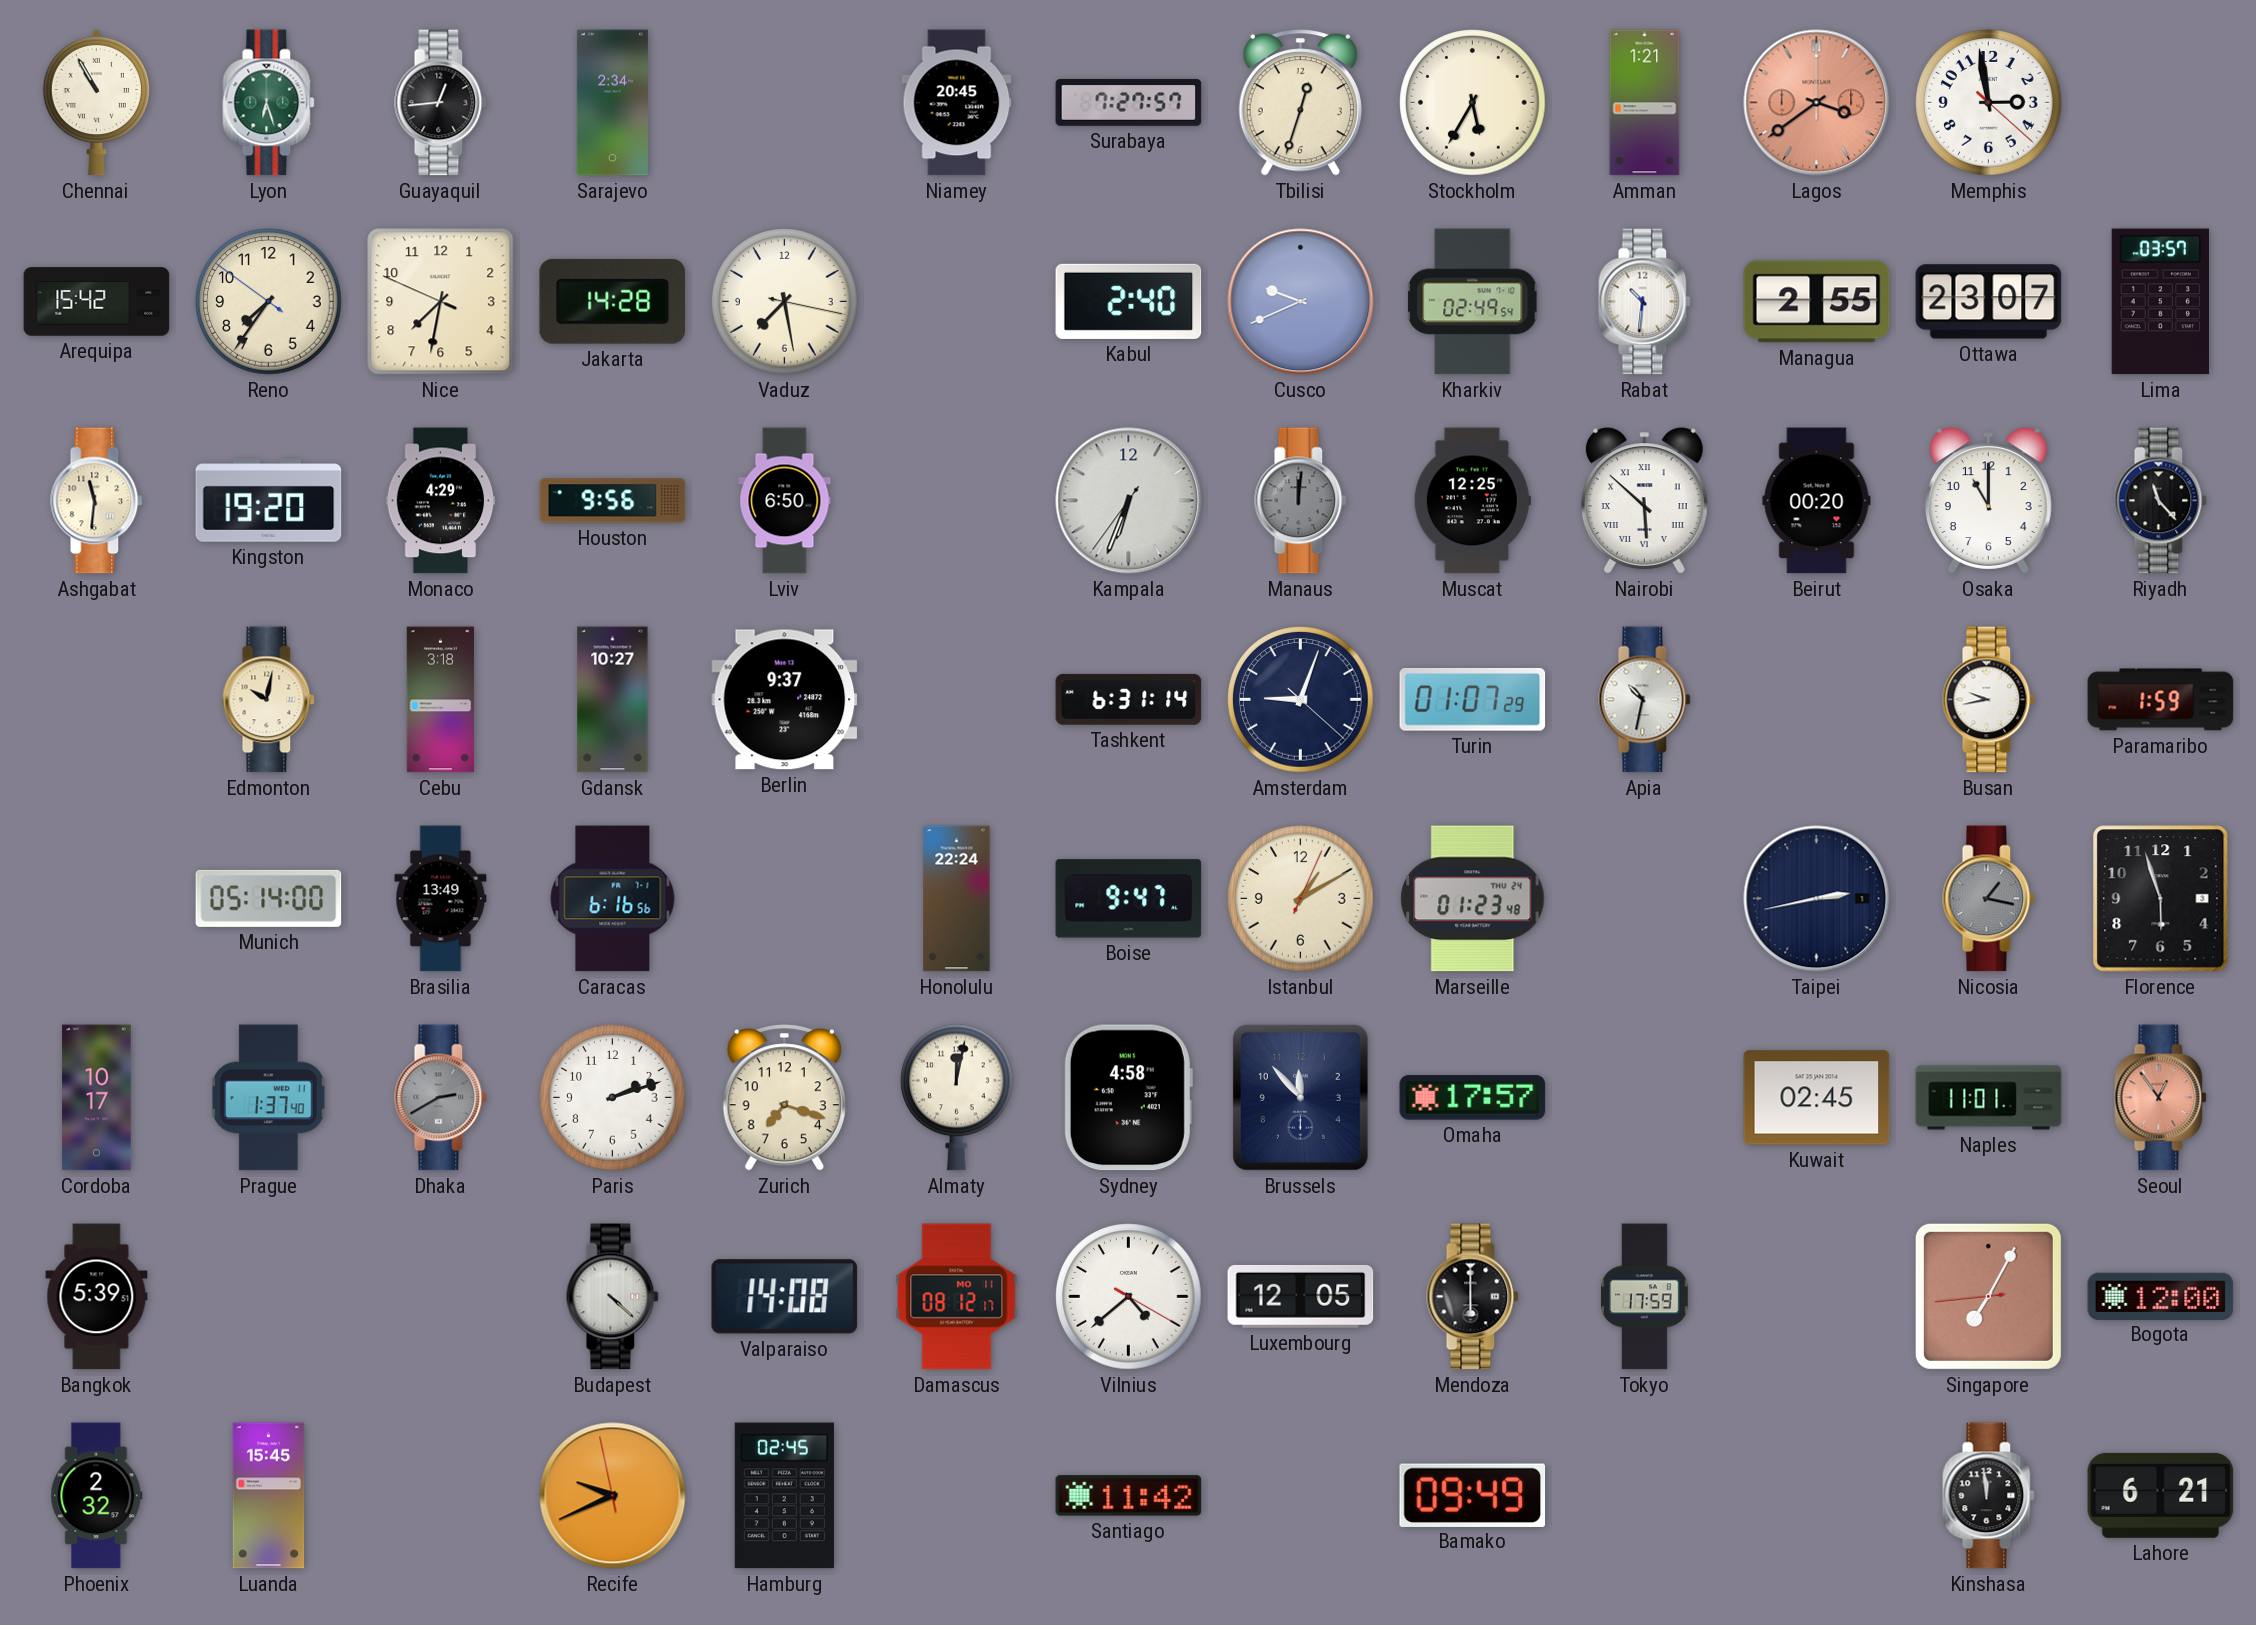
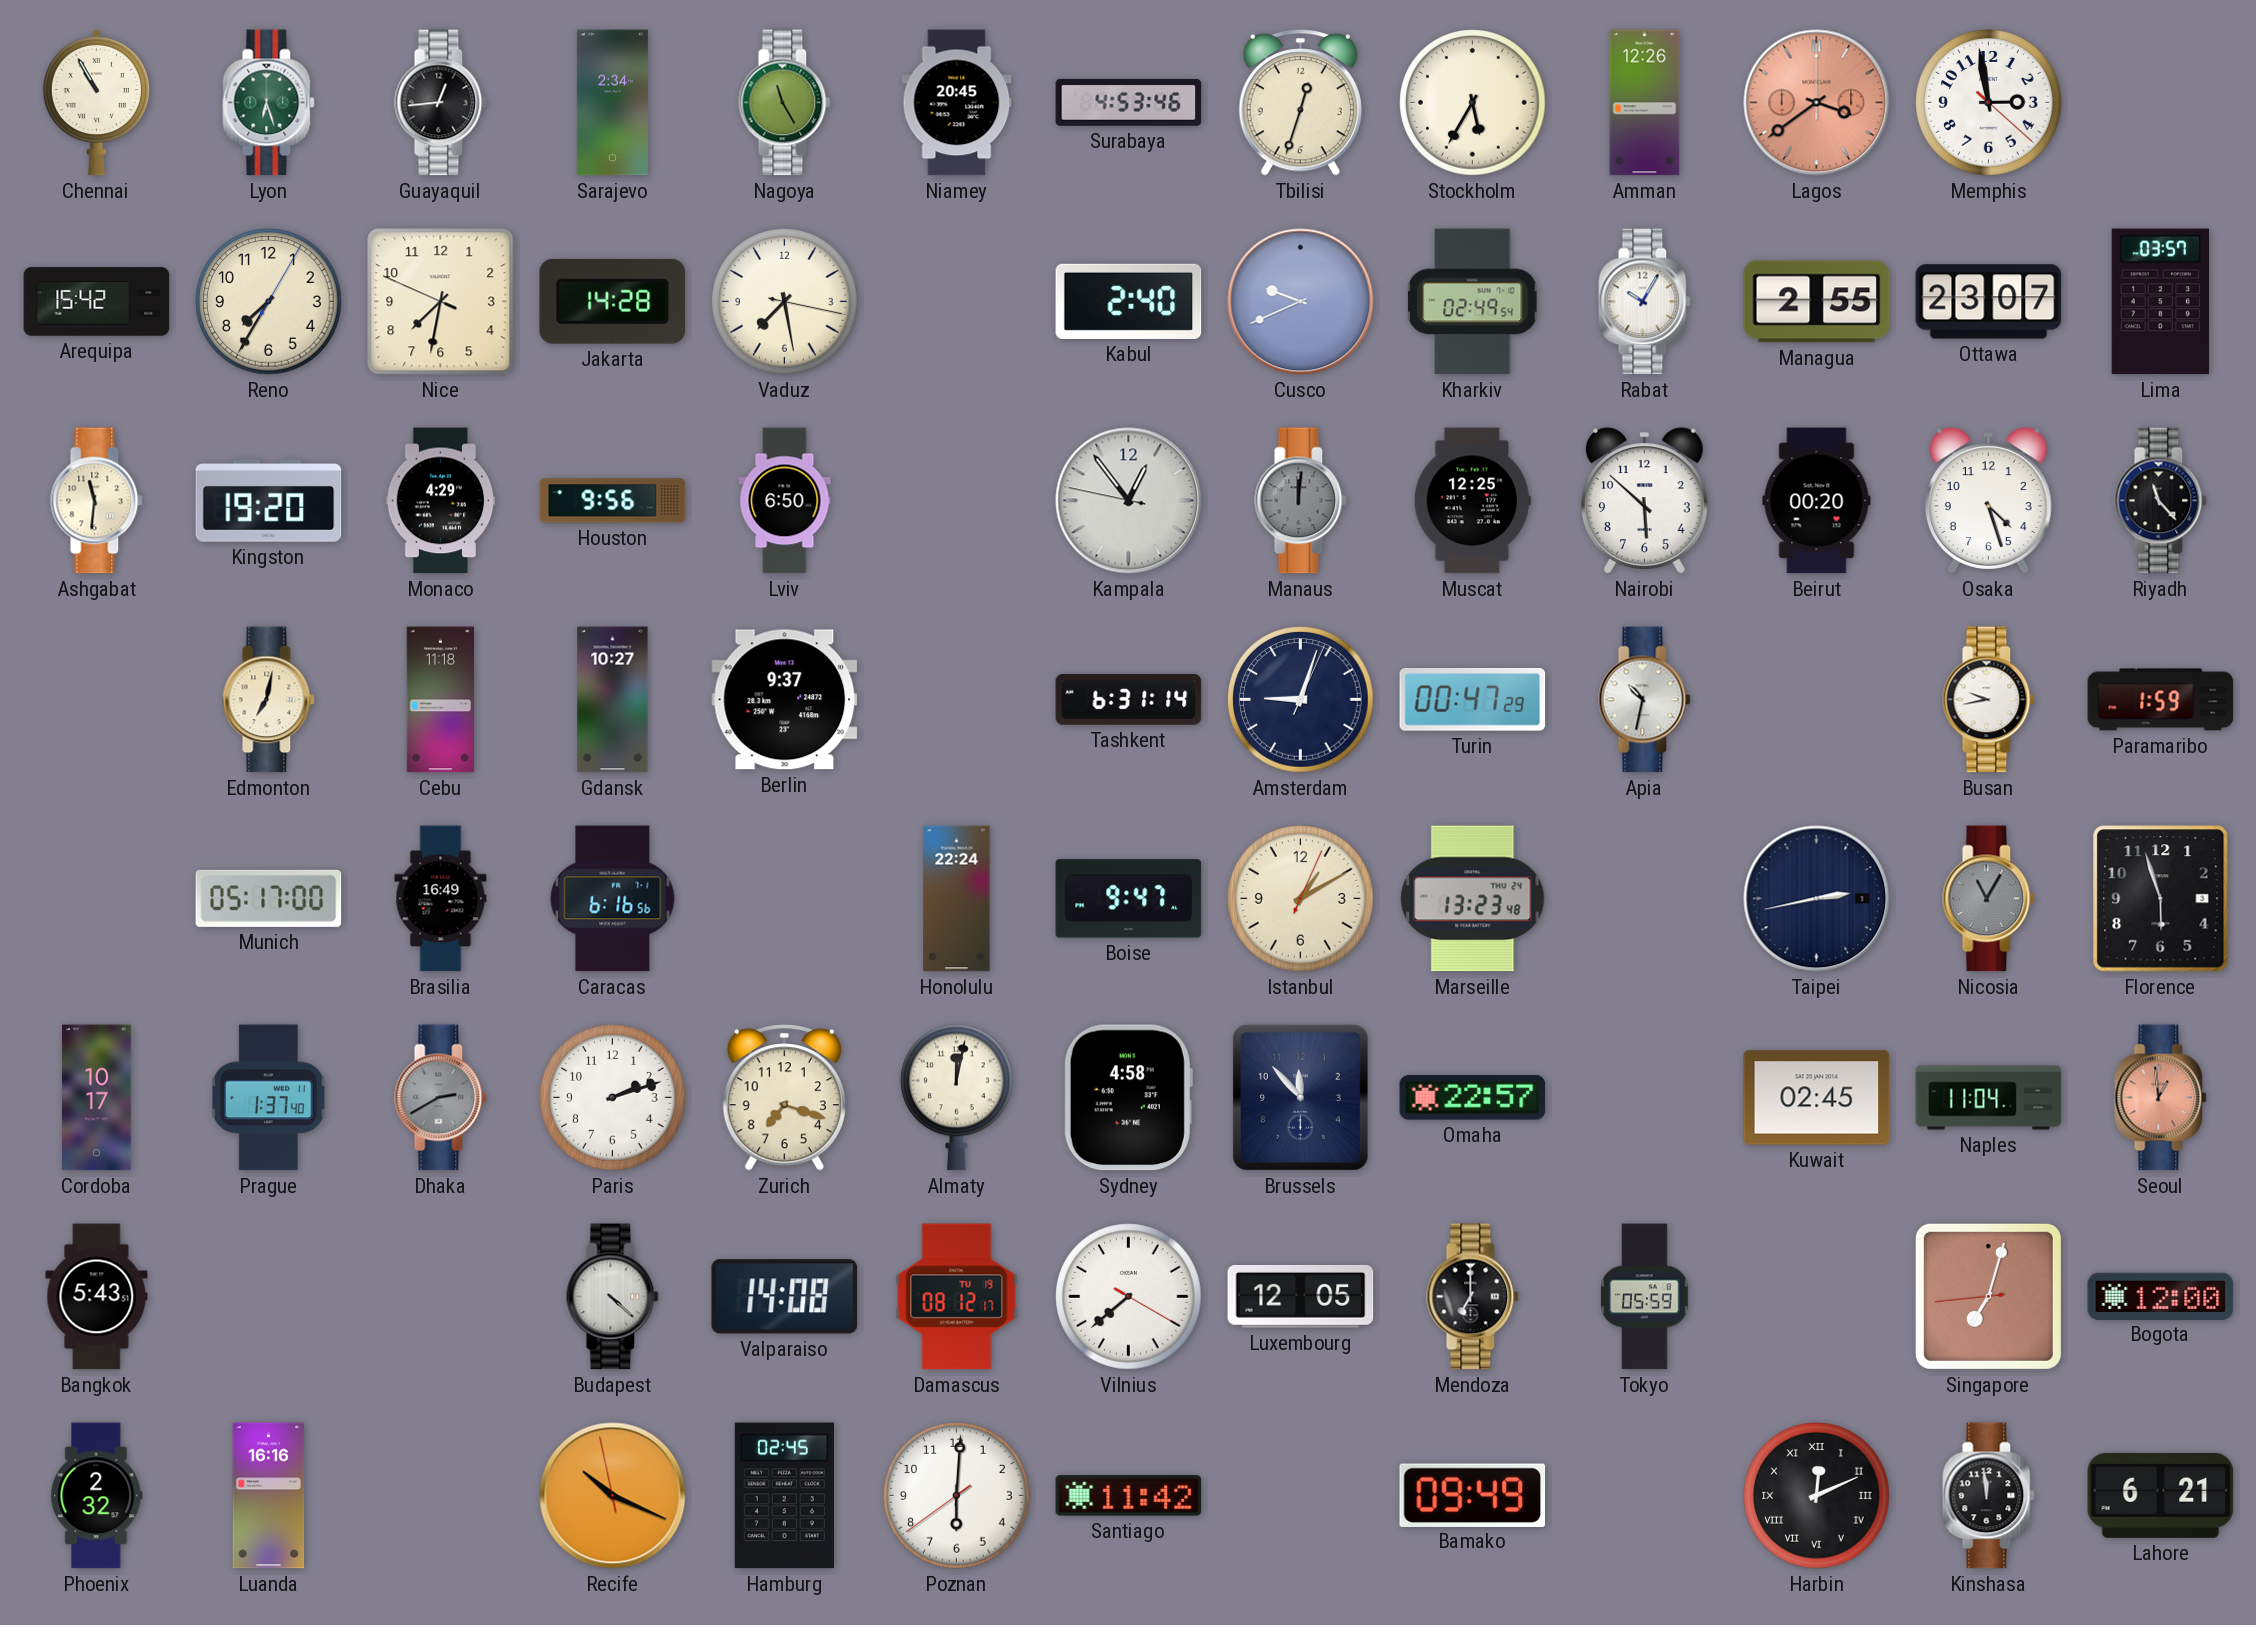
Nagoya: none -> 11:25
Surabaya: 7:27 -> 4:53
Amman: 1:21 -> 12:26
Reno: 7:35:51 -> 7:35:05
Rabat: 10:31 -> 10:05
Kampala: 6:33 -> 12:53
Nairobi numerals: Roman -> Arabic
Osaka: 11:00 -> 4:27
Edmonton: 10:02 -> 7:02
Cebu: 3:18 -> 11:18
Amsterdam: 9:03:22 -> 9:03:04
Turin: 01:07 -> 00:47
Munich: 05:14 -> 05:17
Brasilia: 13:49 -> 16:49
Marseille: 01:23 -> 13:23
Nicosia: 1:17 -> 11:05
Omaha: 17:57 -> 22:57
Naples: 11:01 -> 11:04
Seoul: 12:54 -> 12:59
Bangkok: 5:39 -> 5:43
Damascus date: MO 11 -> TU 19
Vilnius: 4:38 -> 7:38
Mendoza: 6:00 -> 7:00
Tokyo: 17:59 -> 05:59
Singapore: 7:04 -> 7:02
Luanda: 15:45 -> 16:16
Recife: 9:40 -> 10:18
Poznan: none -> 6:00
Harbin: none -> 12:11
